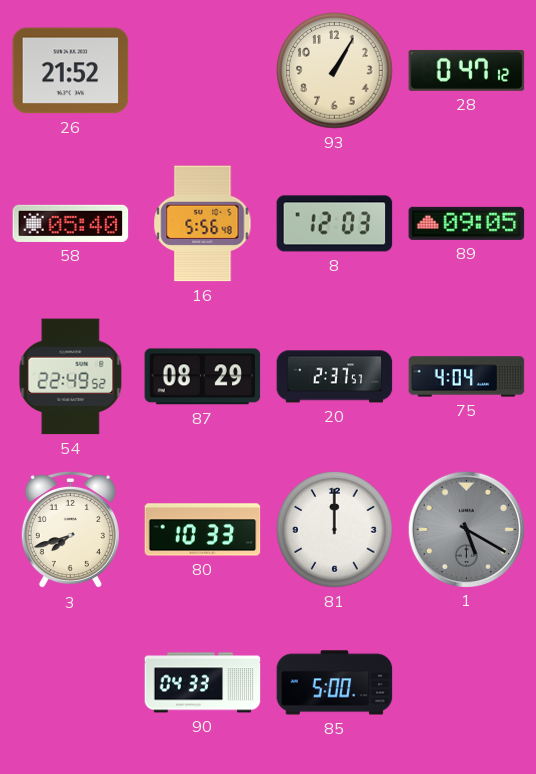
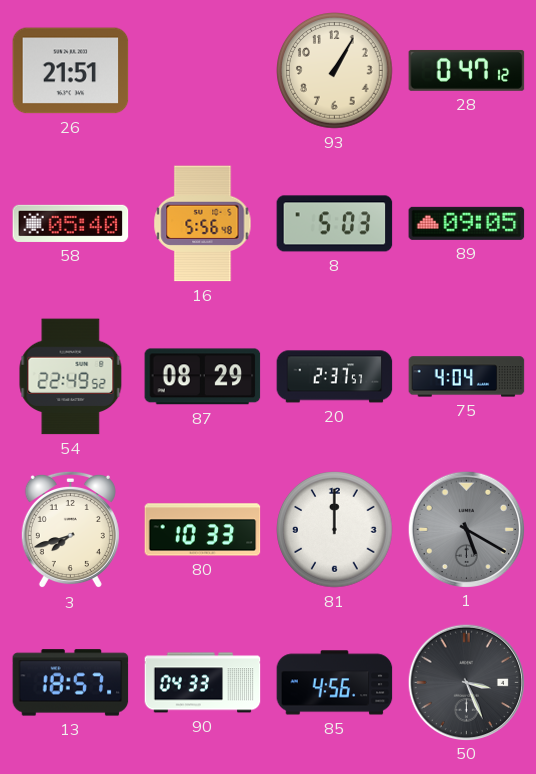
26: 21:52 -> 21:51
8: 12:03 -> 5:03
13: none -> 18:57
85: 5:00 -> 4:56
50: none -> 3:26
